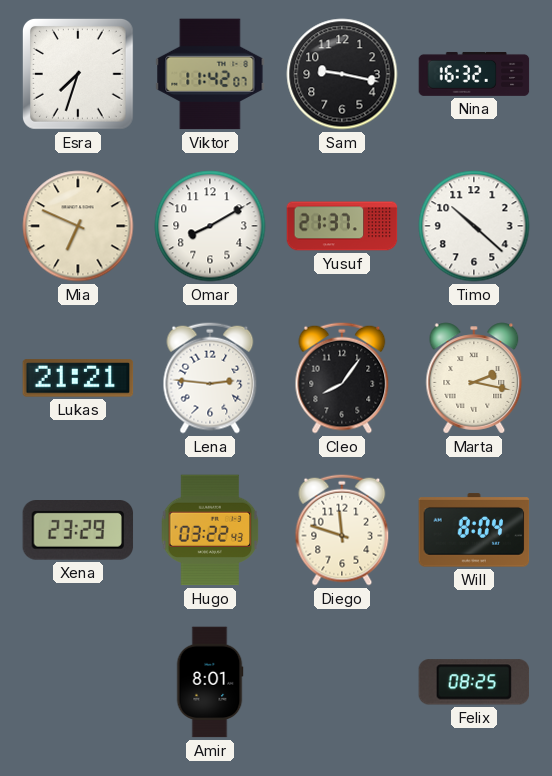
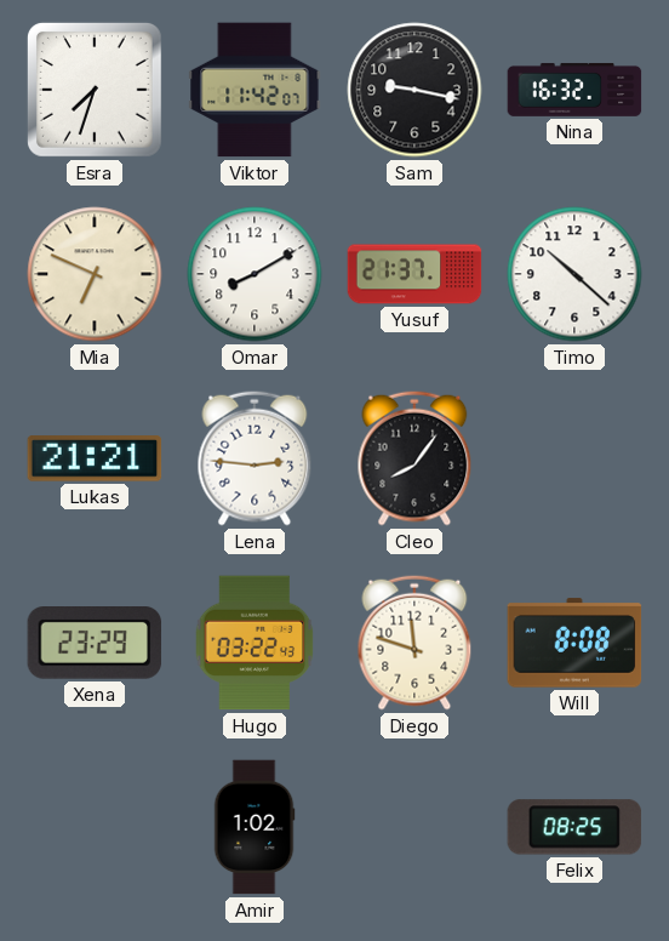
Marta: 2:17 -> none
Will: 8:04 -> 8:08
Amir: 8:01 -> 1:02
